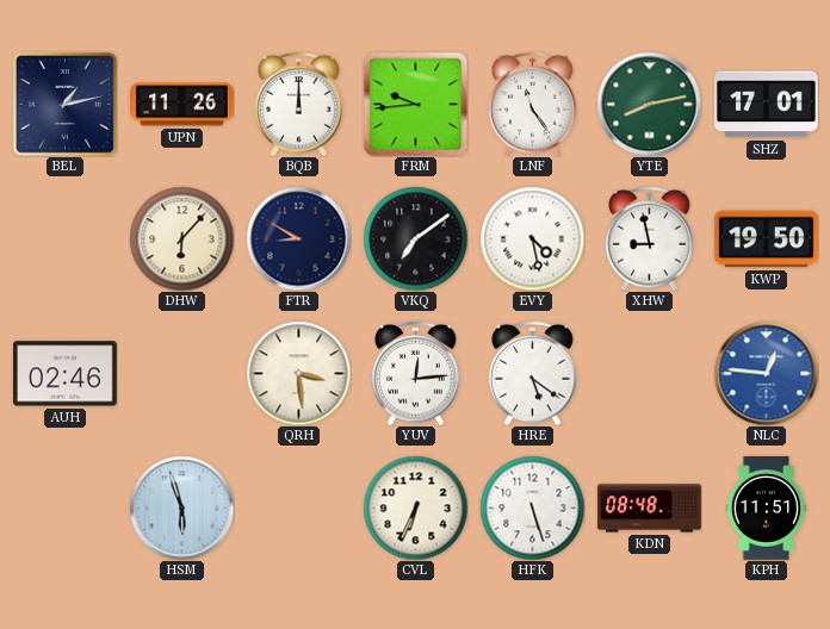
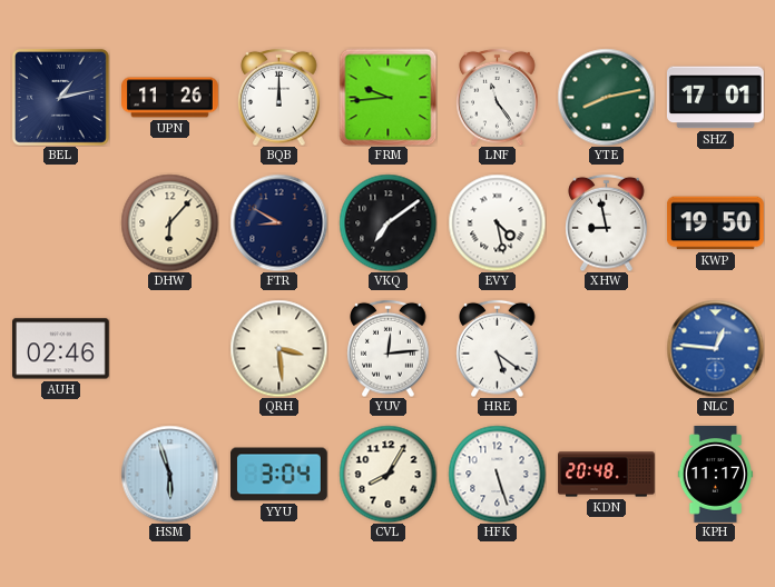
YYU: none -> 3:04
CVL: 6:34 -> 8:05
KDN: 08:48 -> 20:48
KPH: 11:51 -> 11:17
